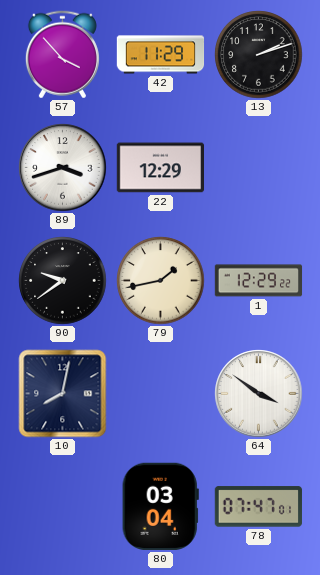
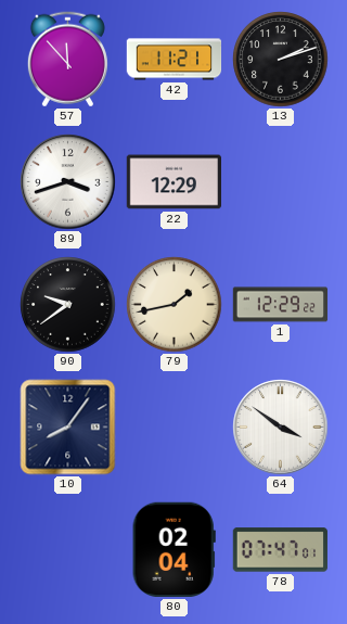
57: 3:53 -> 11:53
42: 11:29 -> 11:21
10: 8:02 -> 8:06
80: 03:04 -> 02:04
